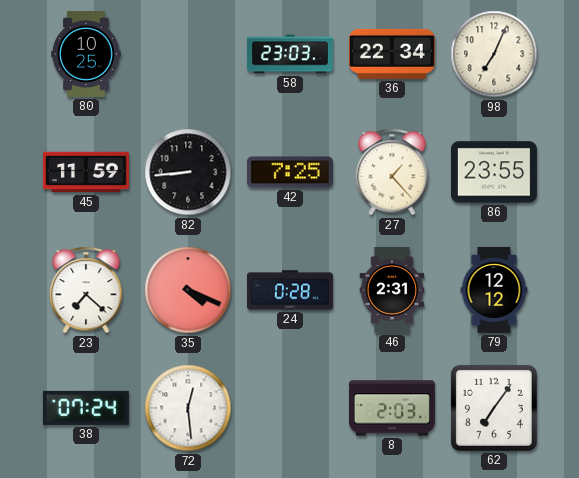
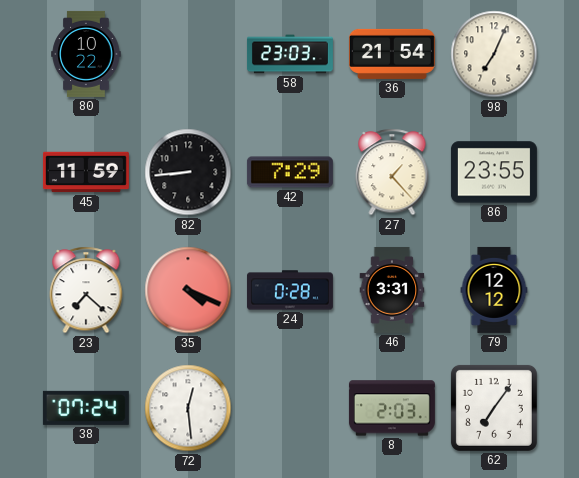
80: 10:25 -> 10:22
36: 22:34 -> 21:54
42: 7:25 -> 7:29
46: 2:31 -> 3:31
